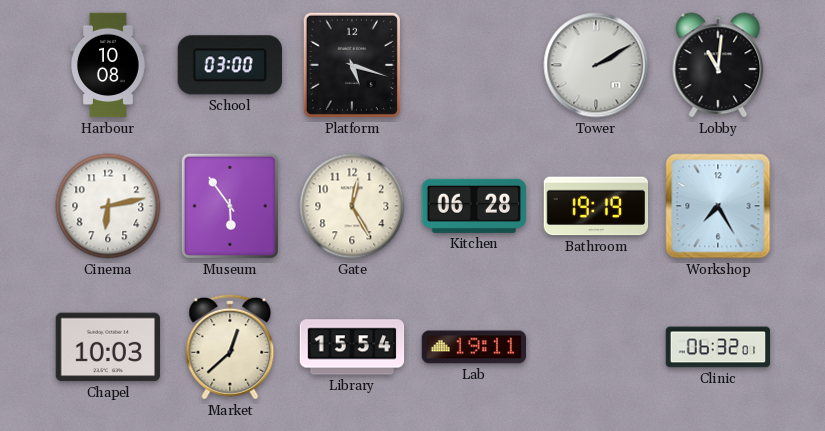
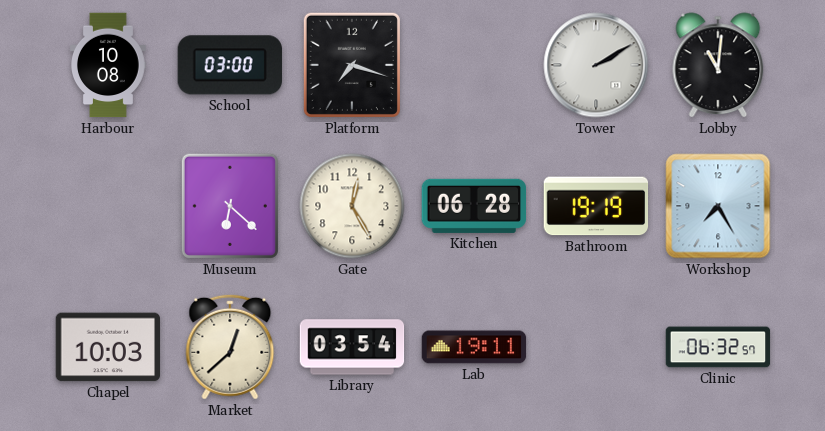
Platform: 5:18 -> 7:18
Cinema: 6:13 -> none
Museum: 5:54 -> 6:22
Library: 15:54 -> 03:54
Clinic: 06:32:01 -> 06:32:57
